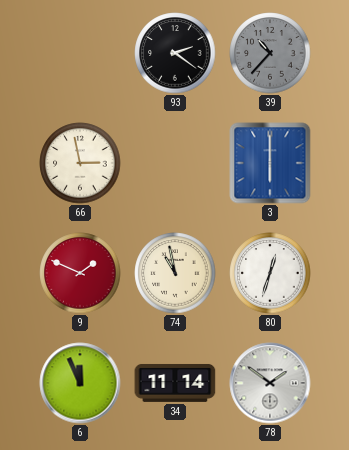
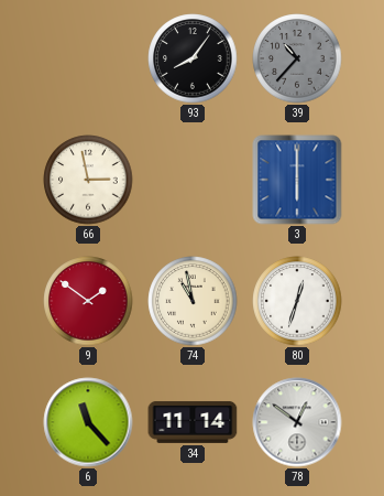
93: 2:21 -> 8:06
9: 1:49 -> 1:51
6: 11:56 -> 11:23
78: 1:51 -> 12:51
